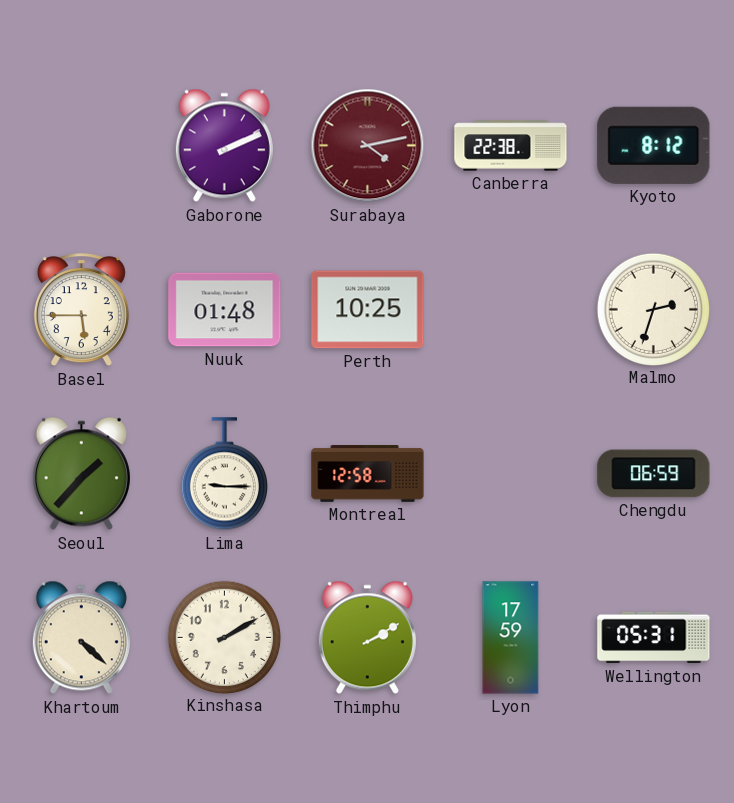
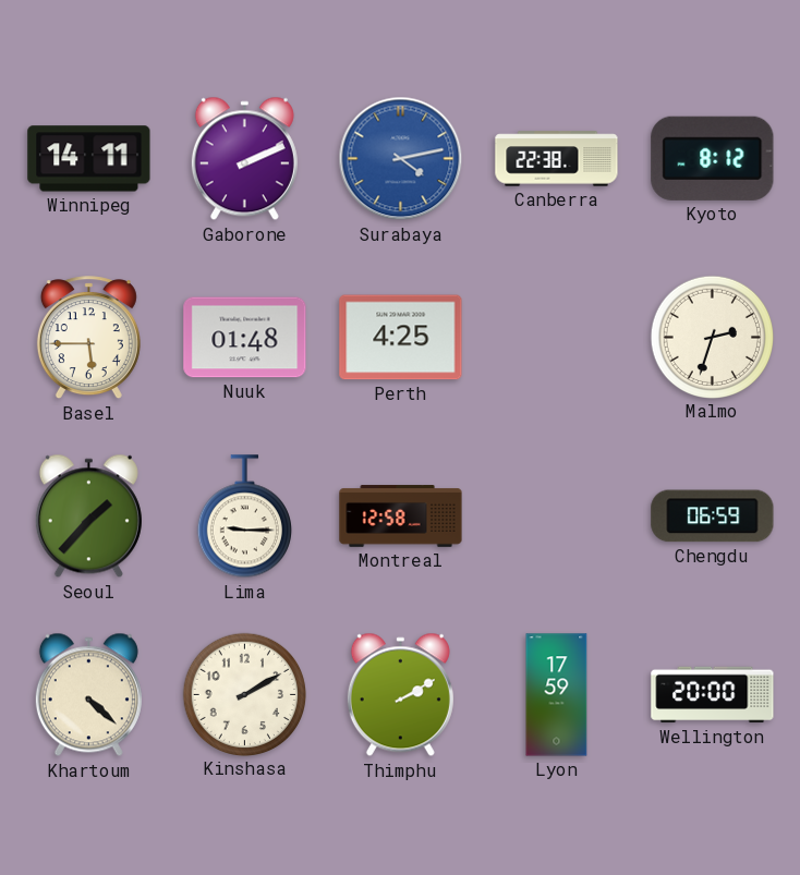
Winnipeg: none -> 14:11
Surabaya dial: burgundy -> blue
Perth: 10:25 -> 4:25
Wellington: 05:31 -> 20:00
